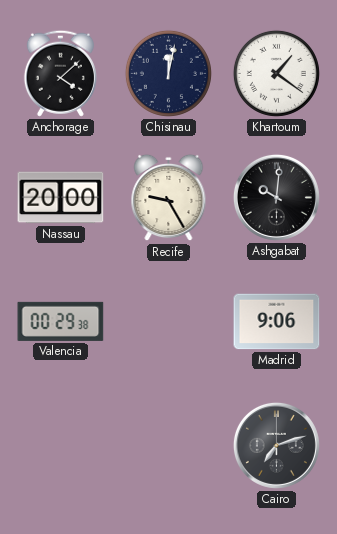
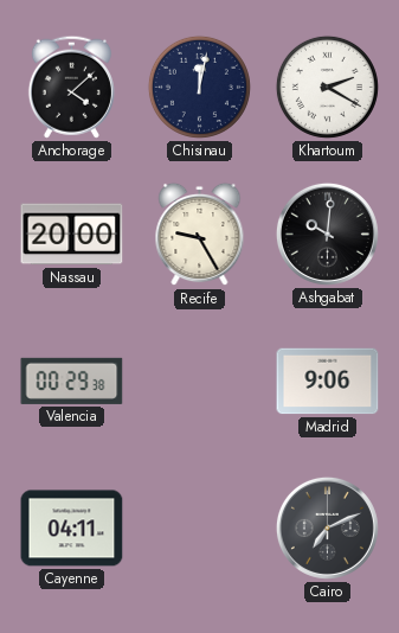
Khartoum: 1:21 -> 2:20
Cayenne: none -> 04:11
Cairo: 7:12 -> 7:11
